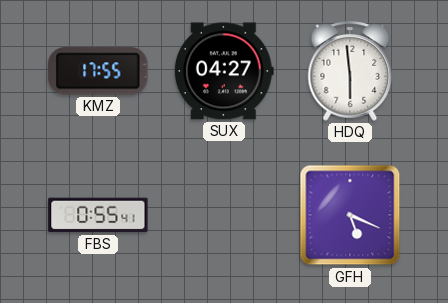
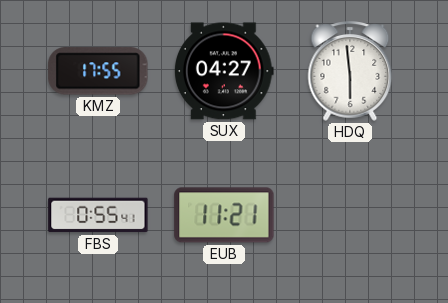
EUB: none -> 11:21
GFH: 5:19 -> none
